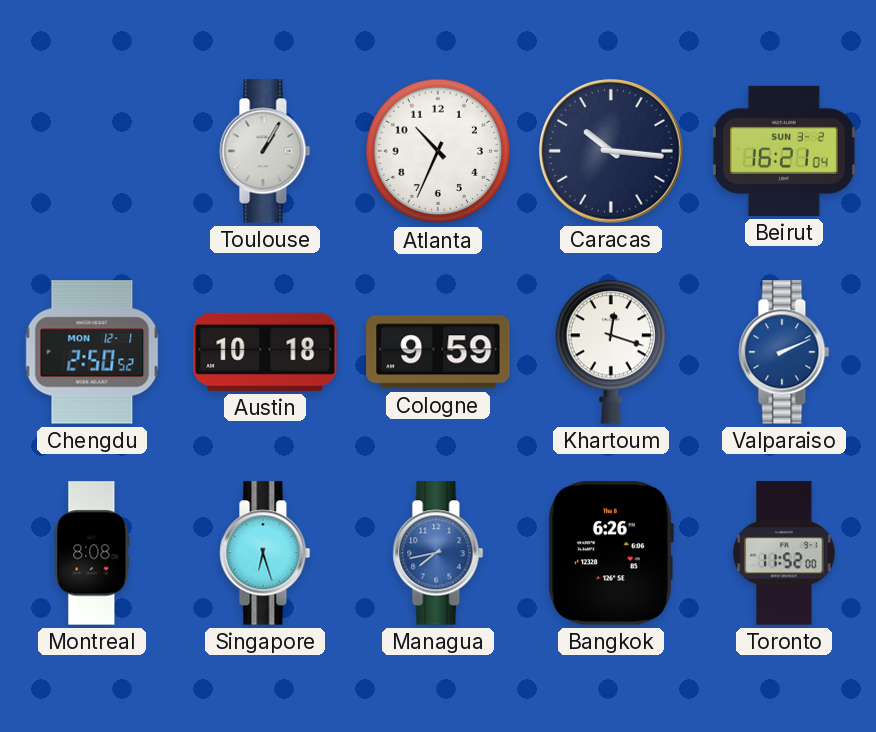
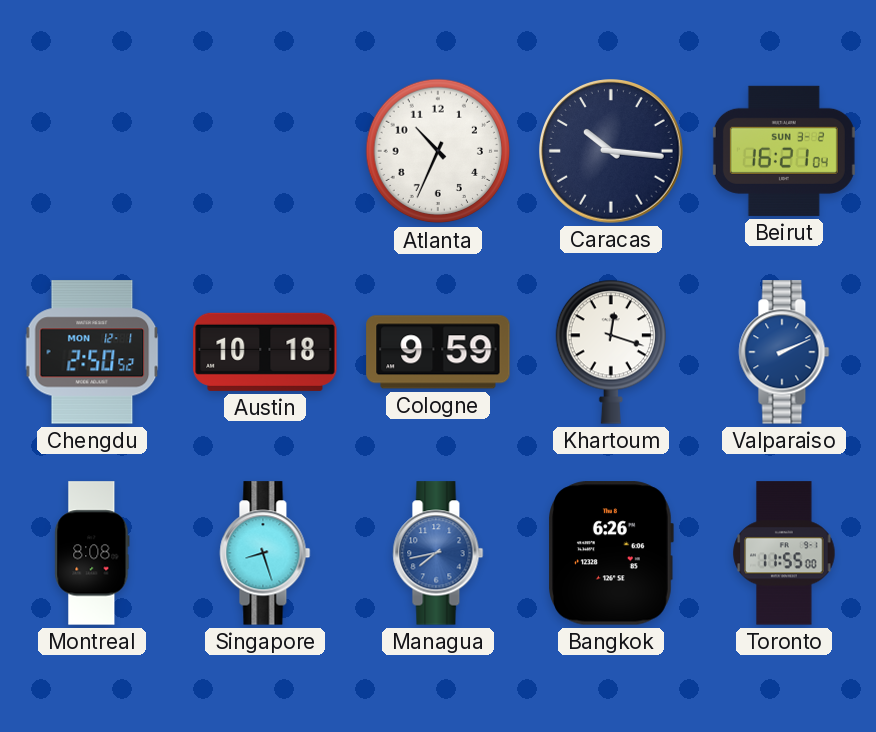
Toulouse: 1:05 -> none
Singapore: 6:27 -> 8:27
Toronto: 11:52 -> 11:55
